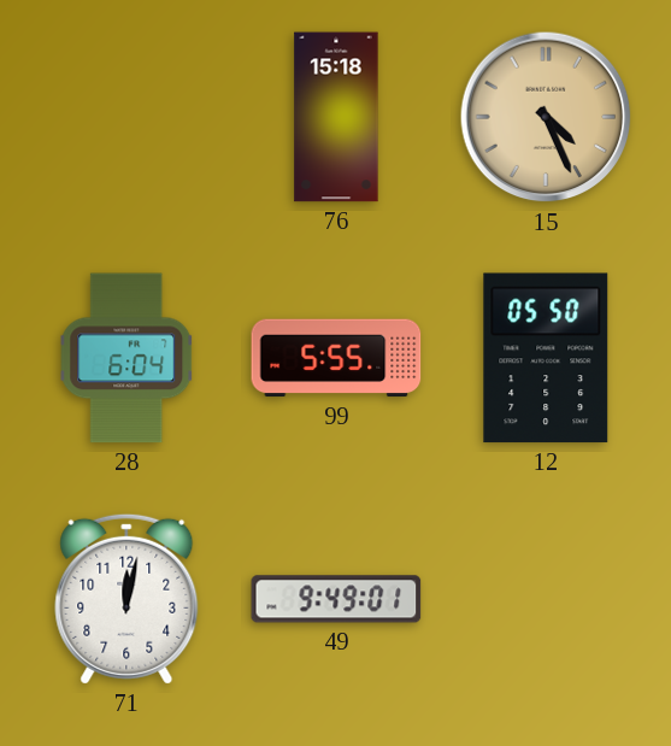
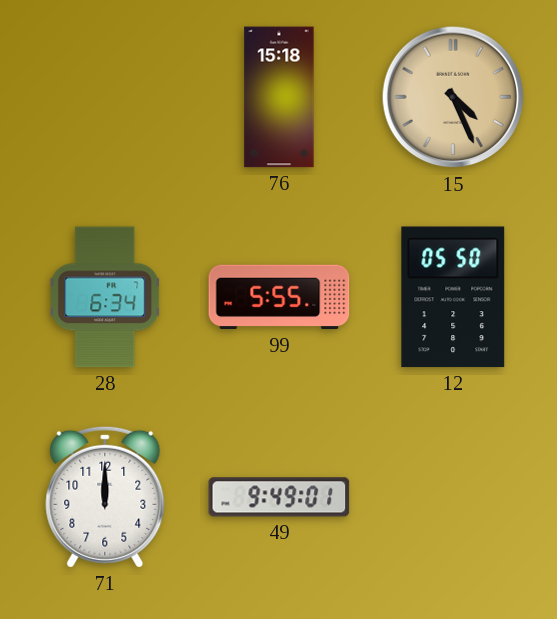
28: 6:04 -> 6:34
71: 12:02 -> 12:00
